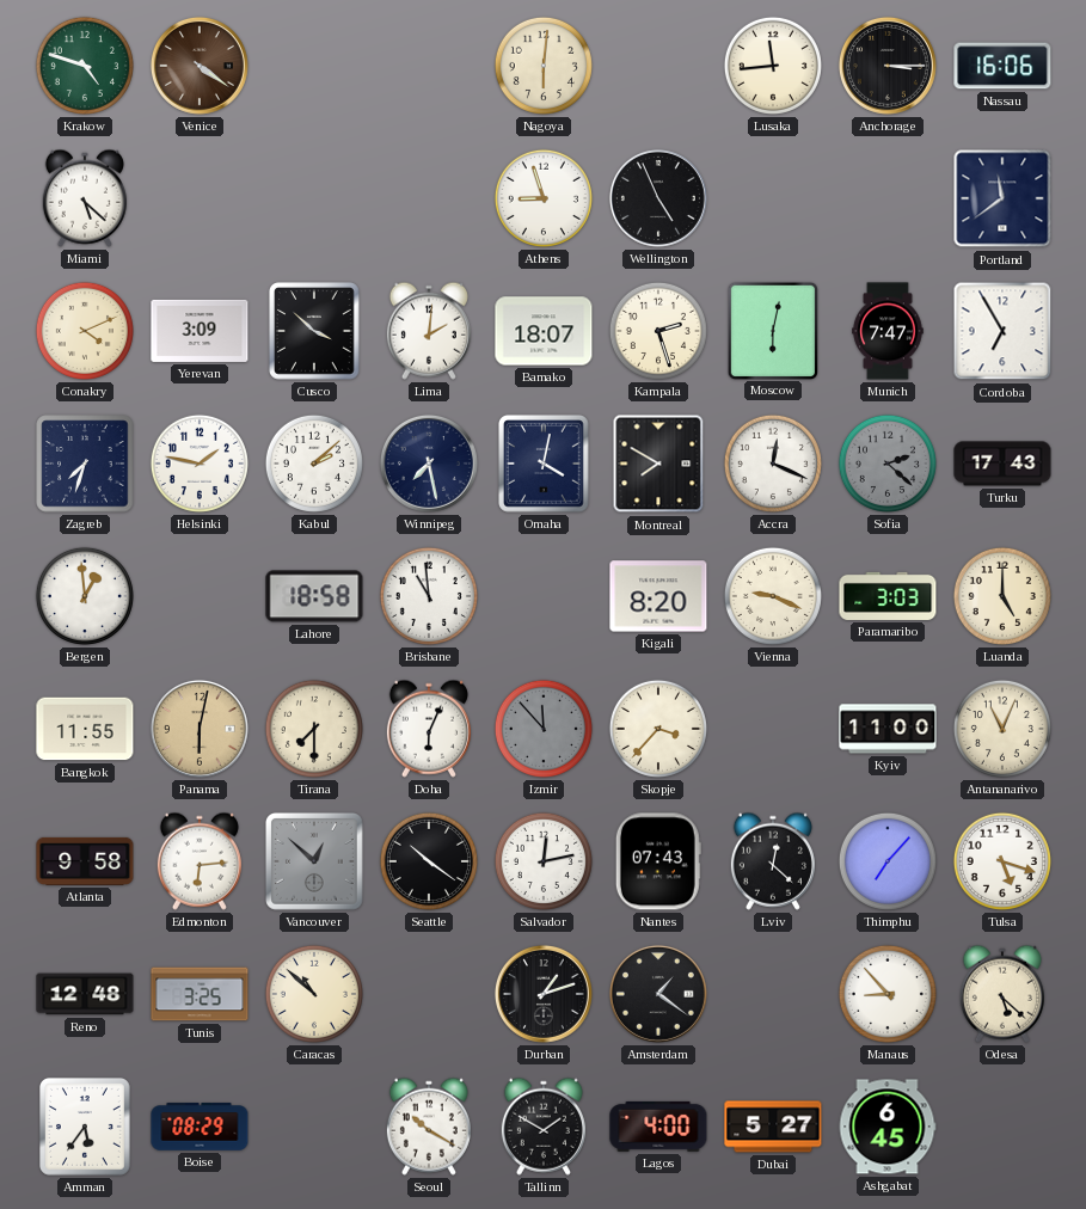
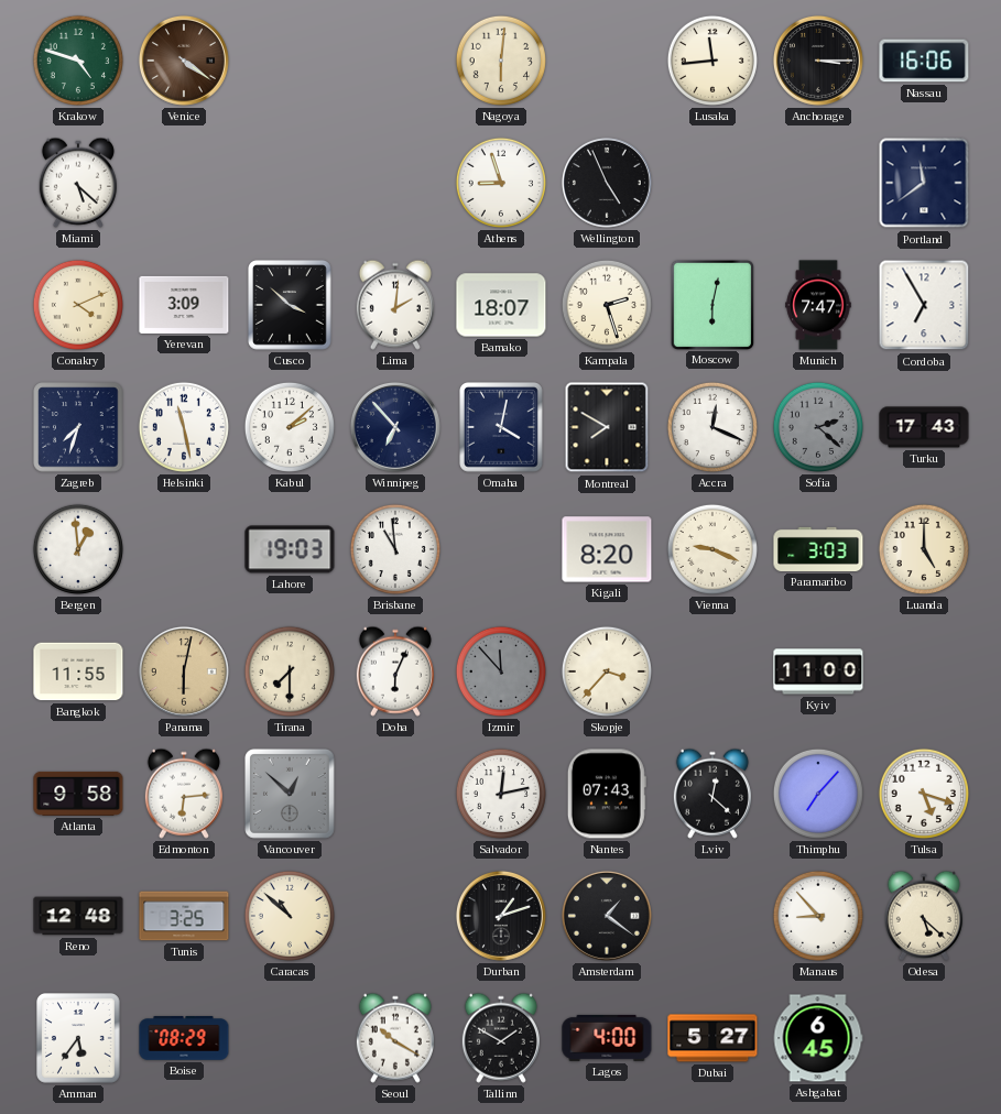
Helsinki: 1:47 -> 11:28
Winnipeg: 7:28 -> 6:53
Lahore: 18:58 -> 19:03
Antananarivo: 11:04 -> none
Seattle: 10:21 -> none
